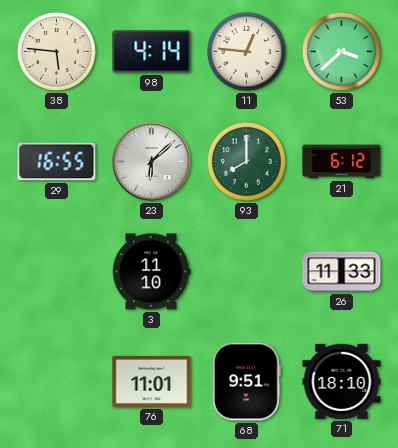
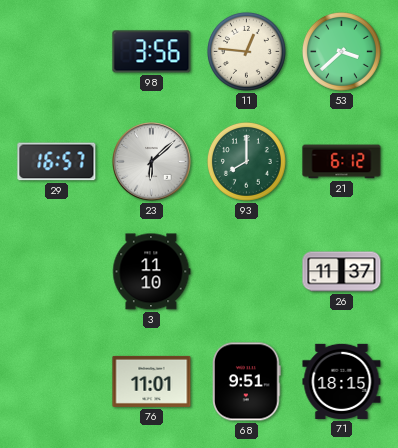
38: 5:46 -> none
98: 4:14 -> 3:56
29: 16:55 -> 16:57
26: 11:33 -> 11:37
71: 18:10 -> 18:15
